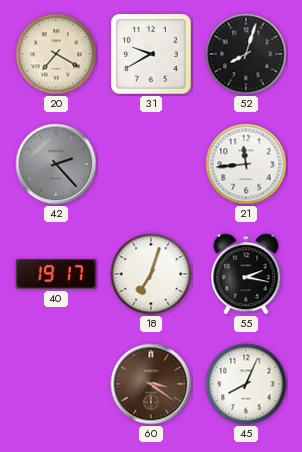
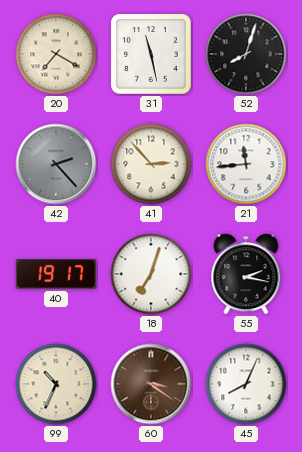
31: 9:40 -> 11:28
41: none -> 2:53
99: none -> 10:34
